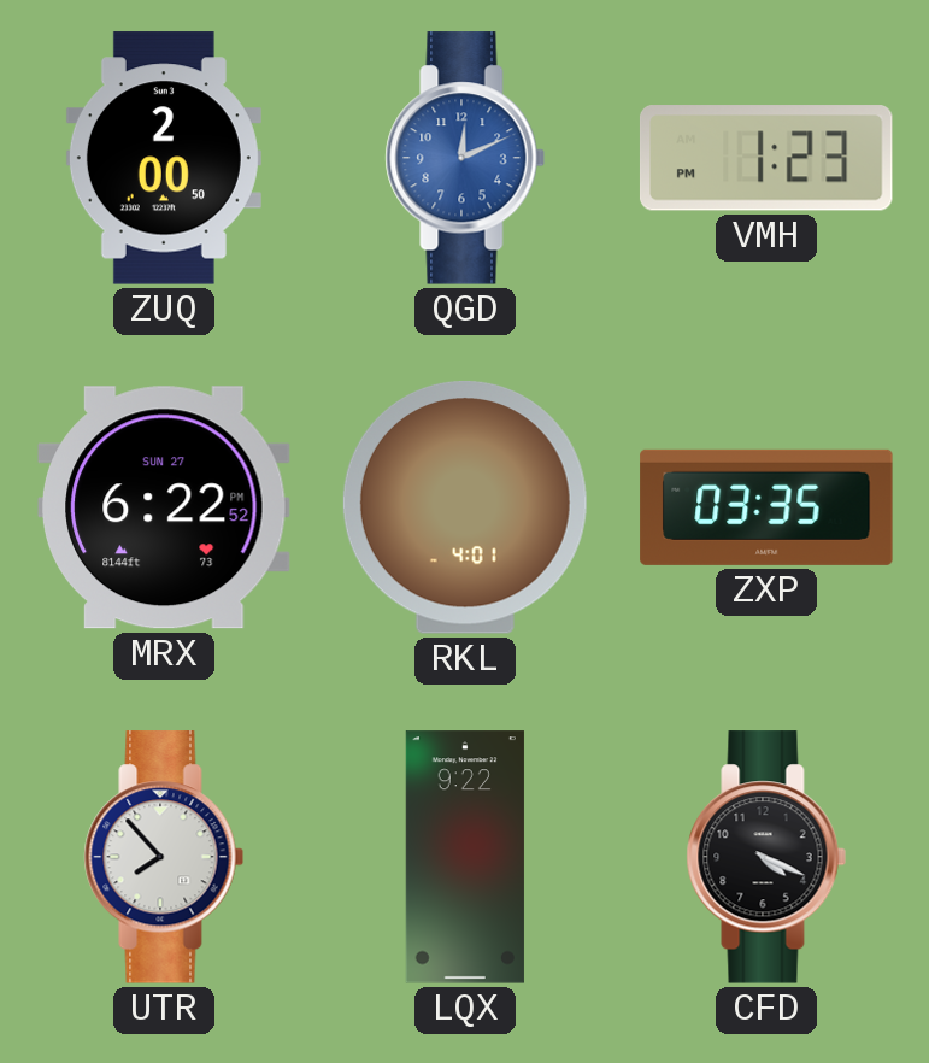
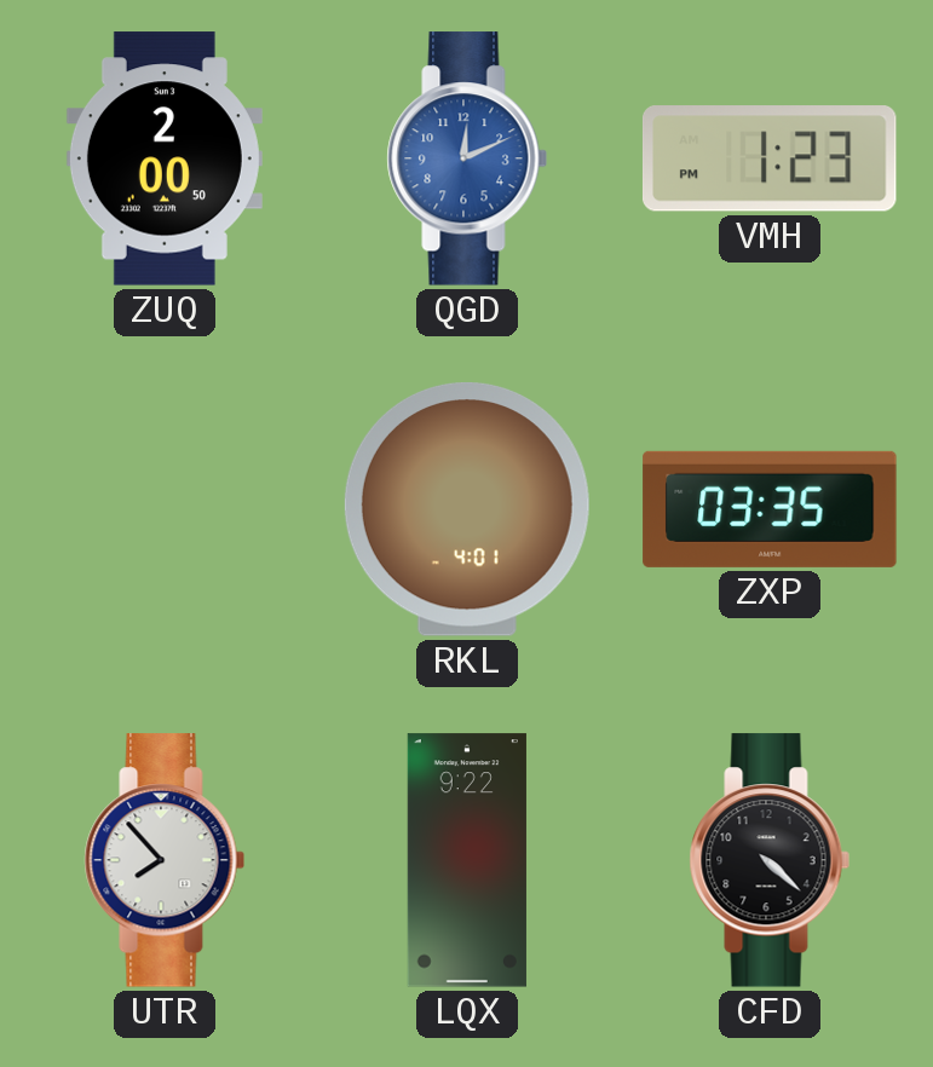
MRX: 6:22 -> none
CFD: 4:19 -> 4:22
